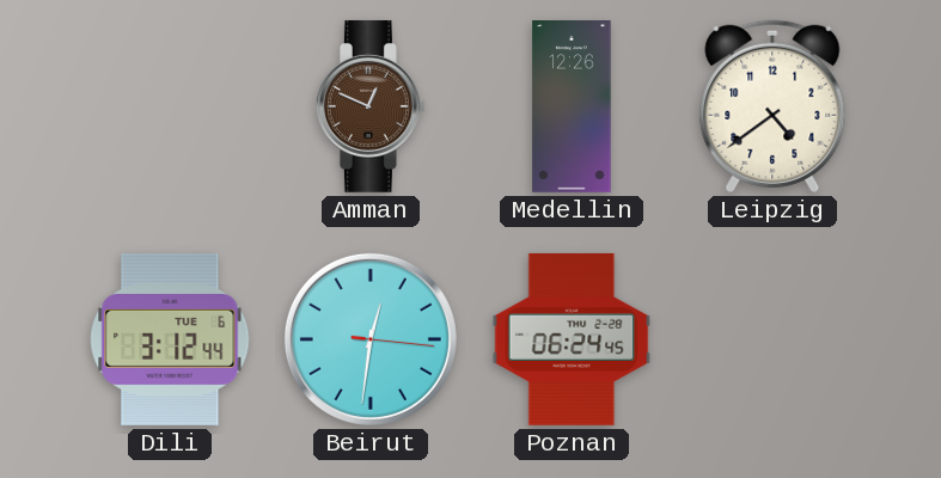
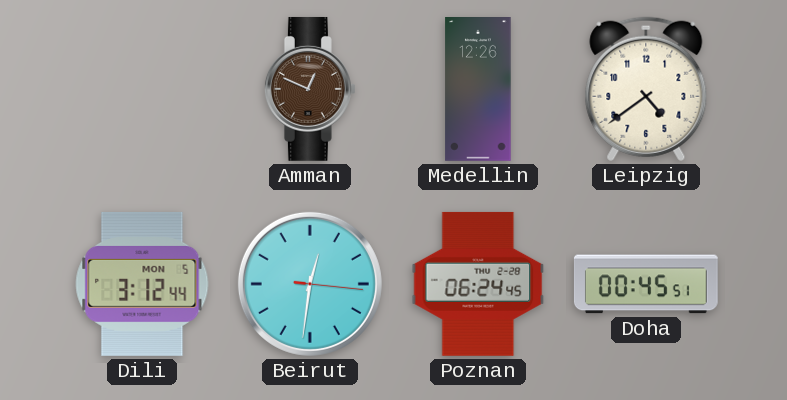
Dili date: TUE 6 -> MON 5
Doha: none -> 00:45
